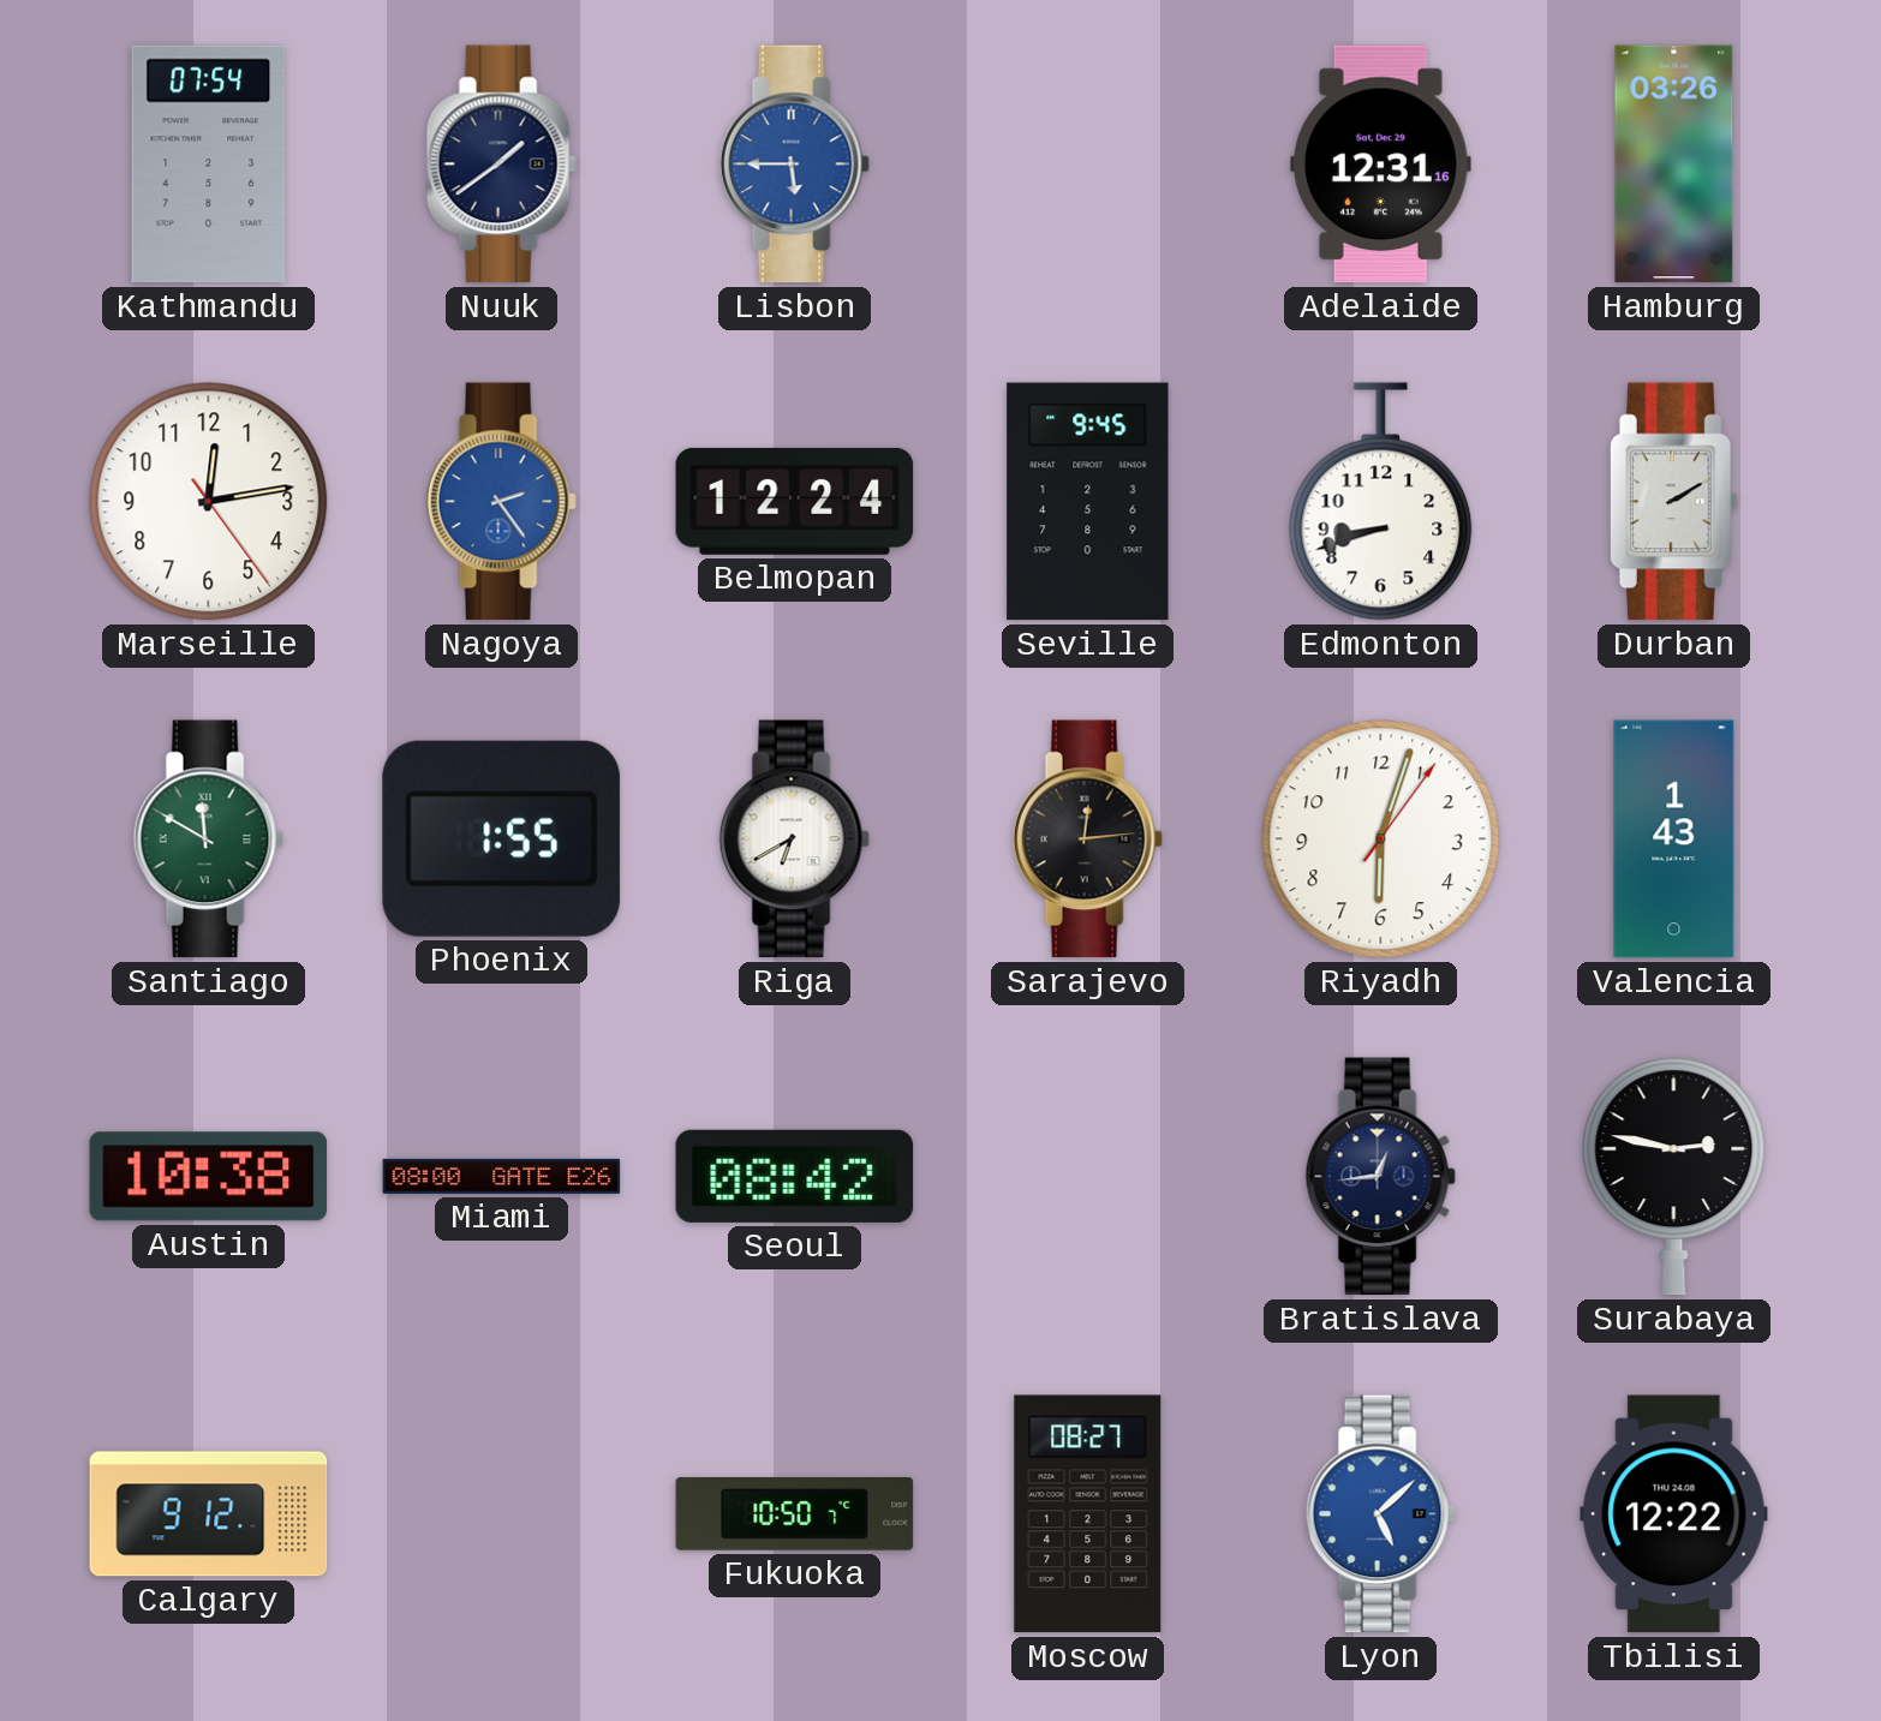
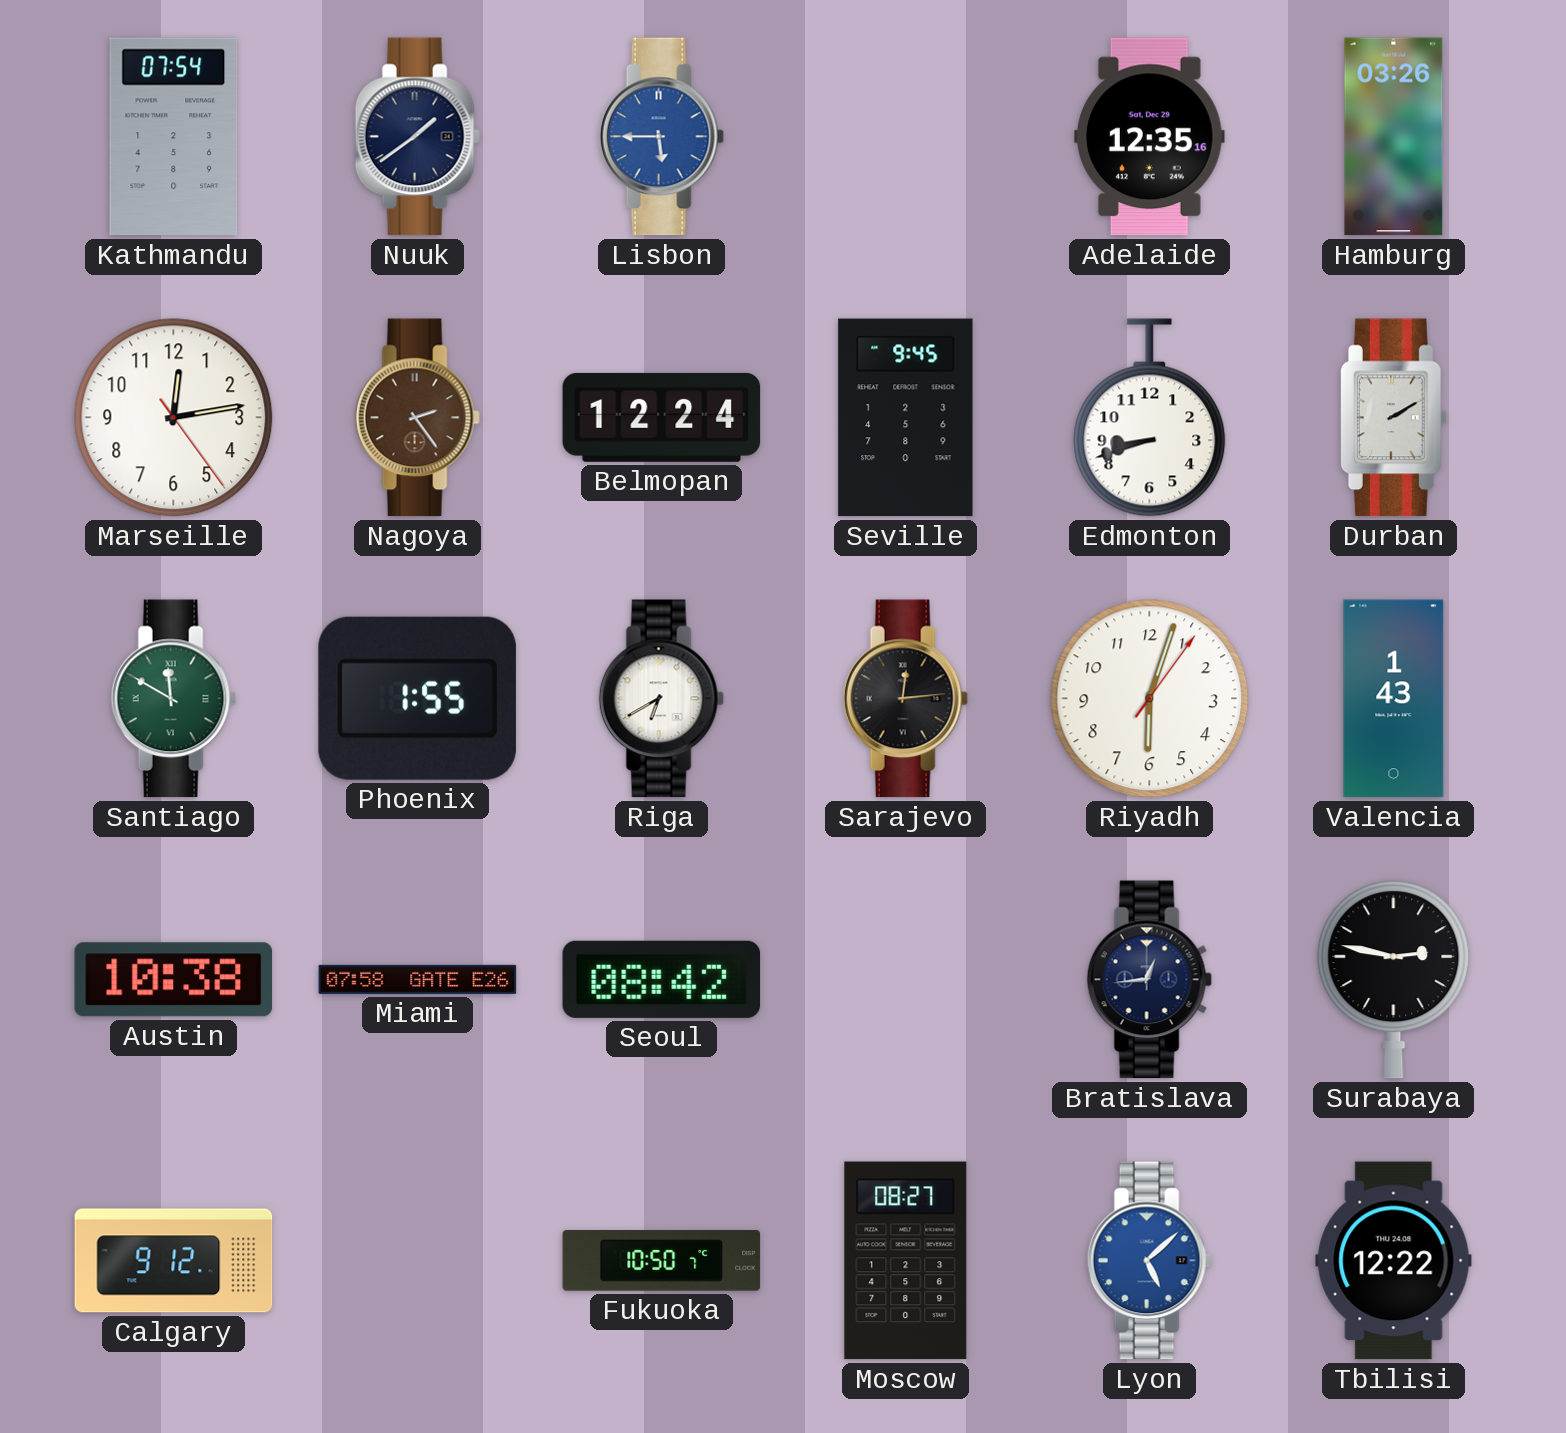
Adelaide: 12:31 -> 12:35
Nagoya dial: blue -> brown
Miami: 08:00 -> 07:58
